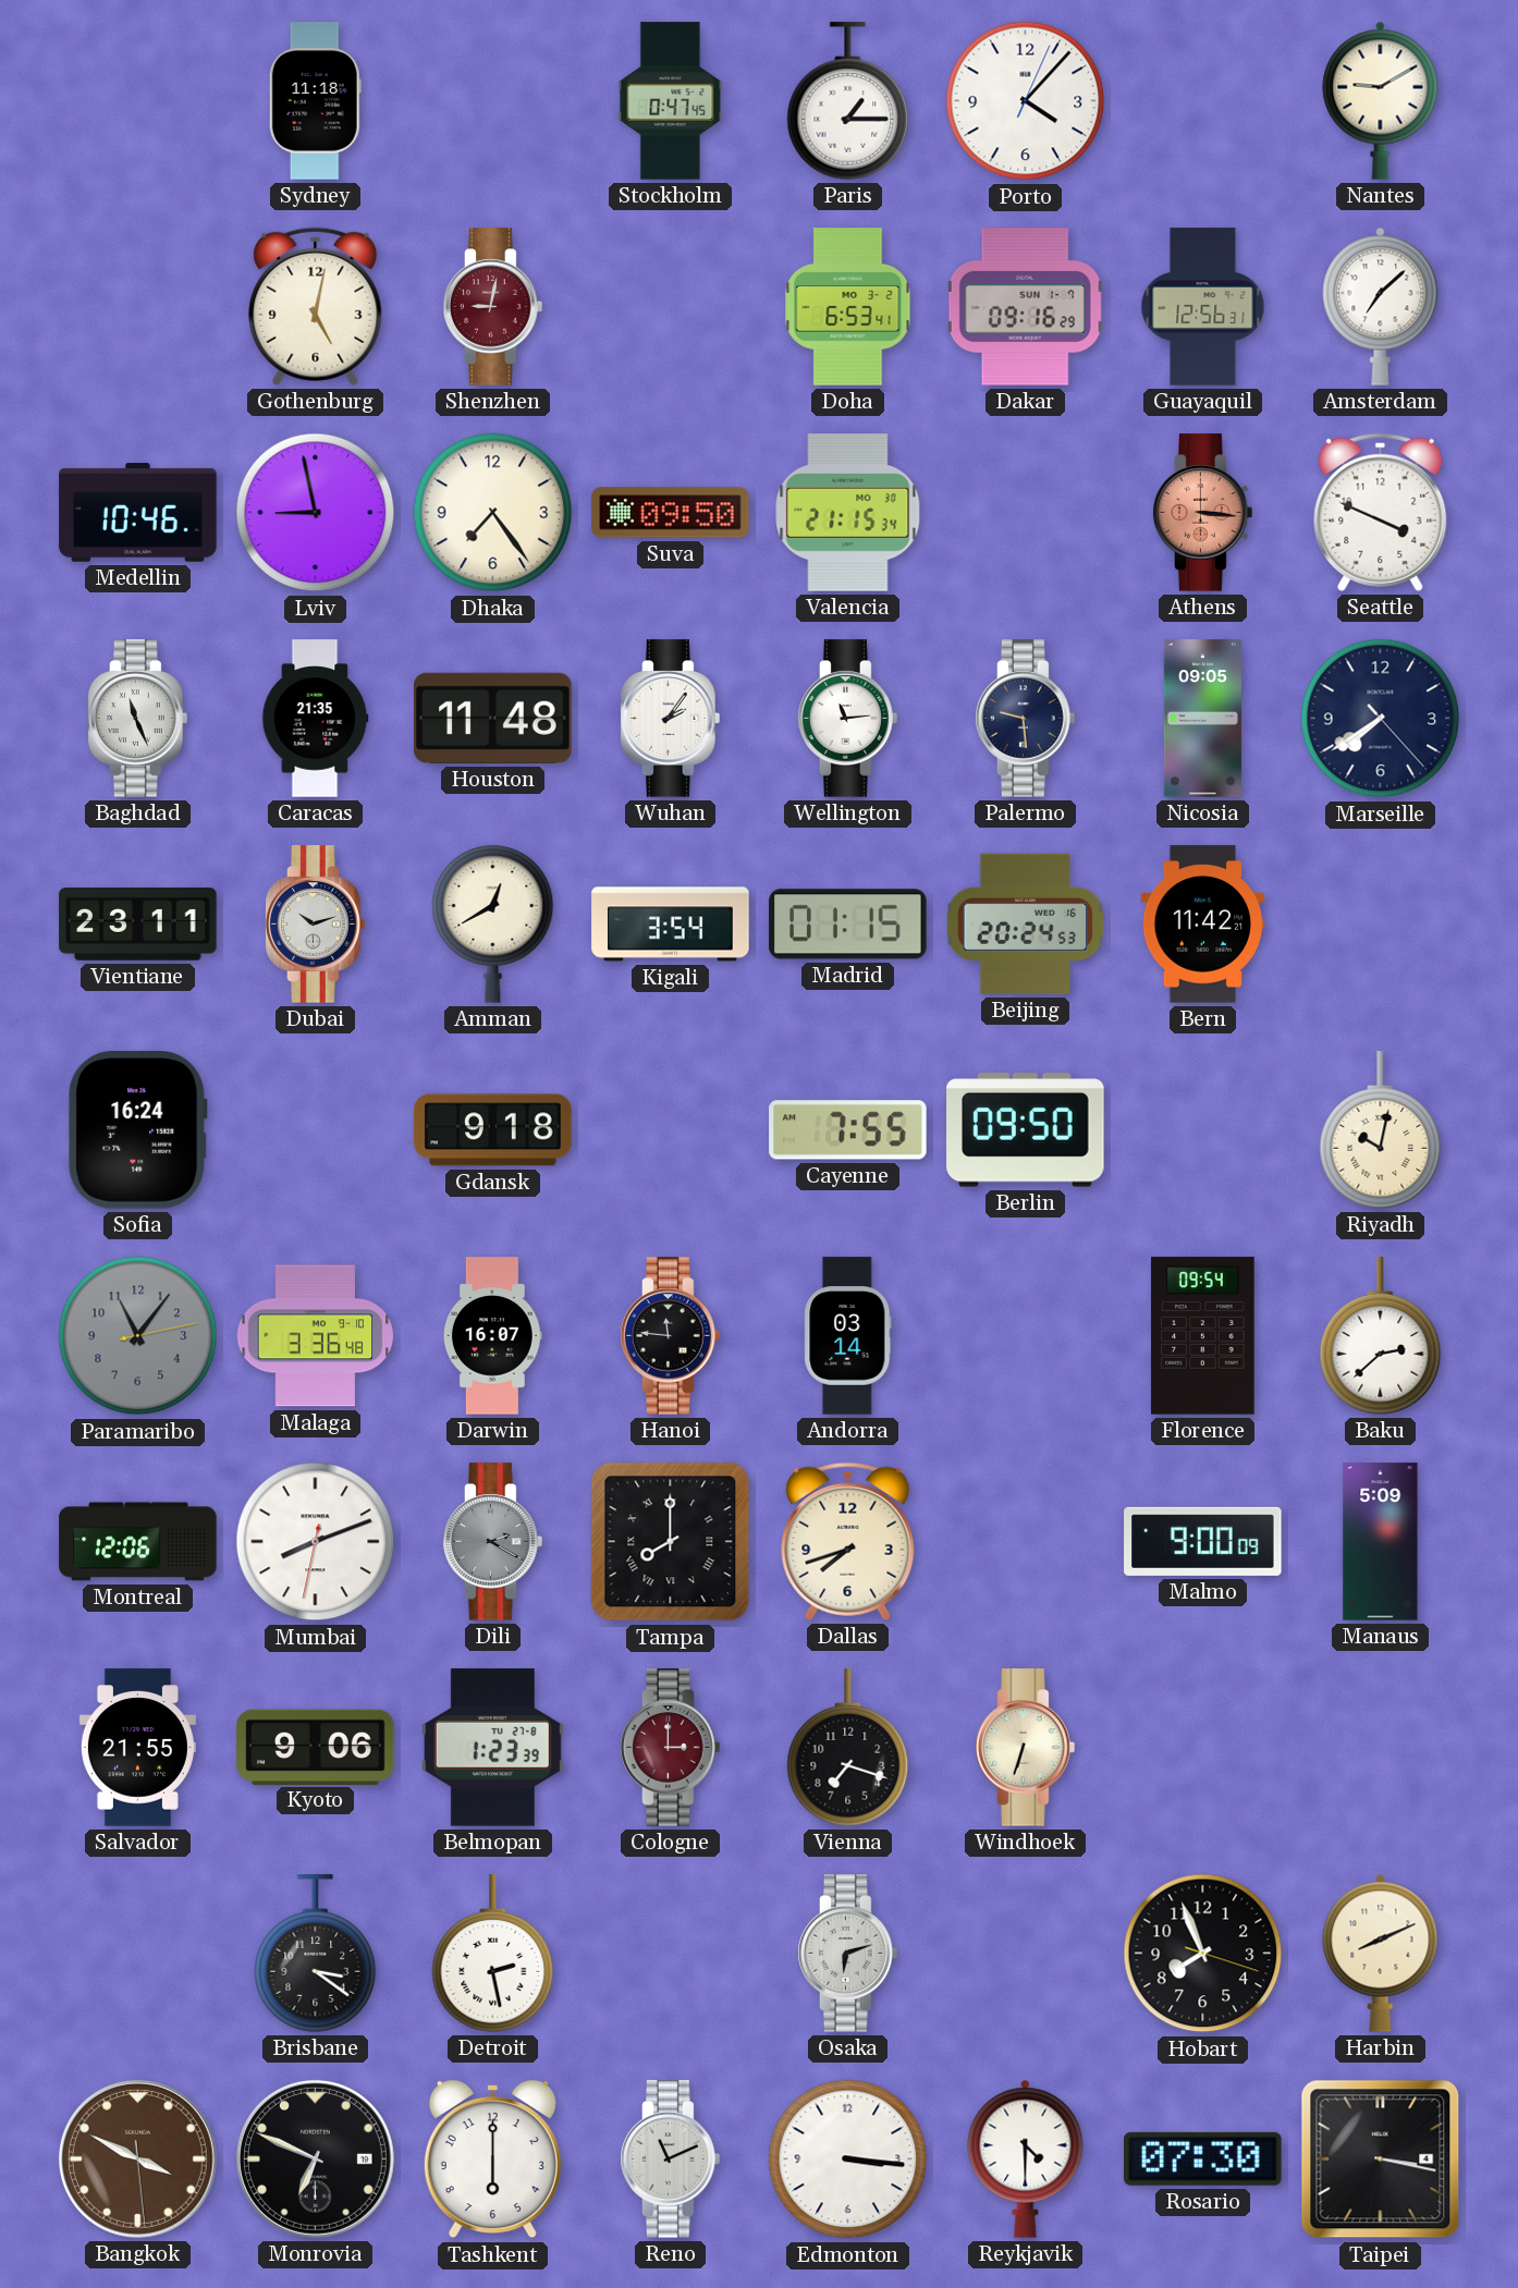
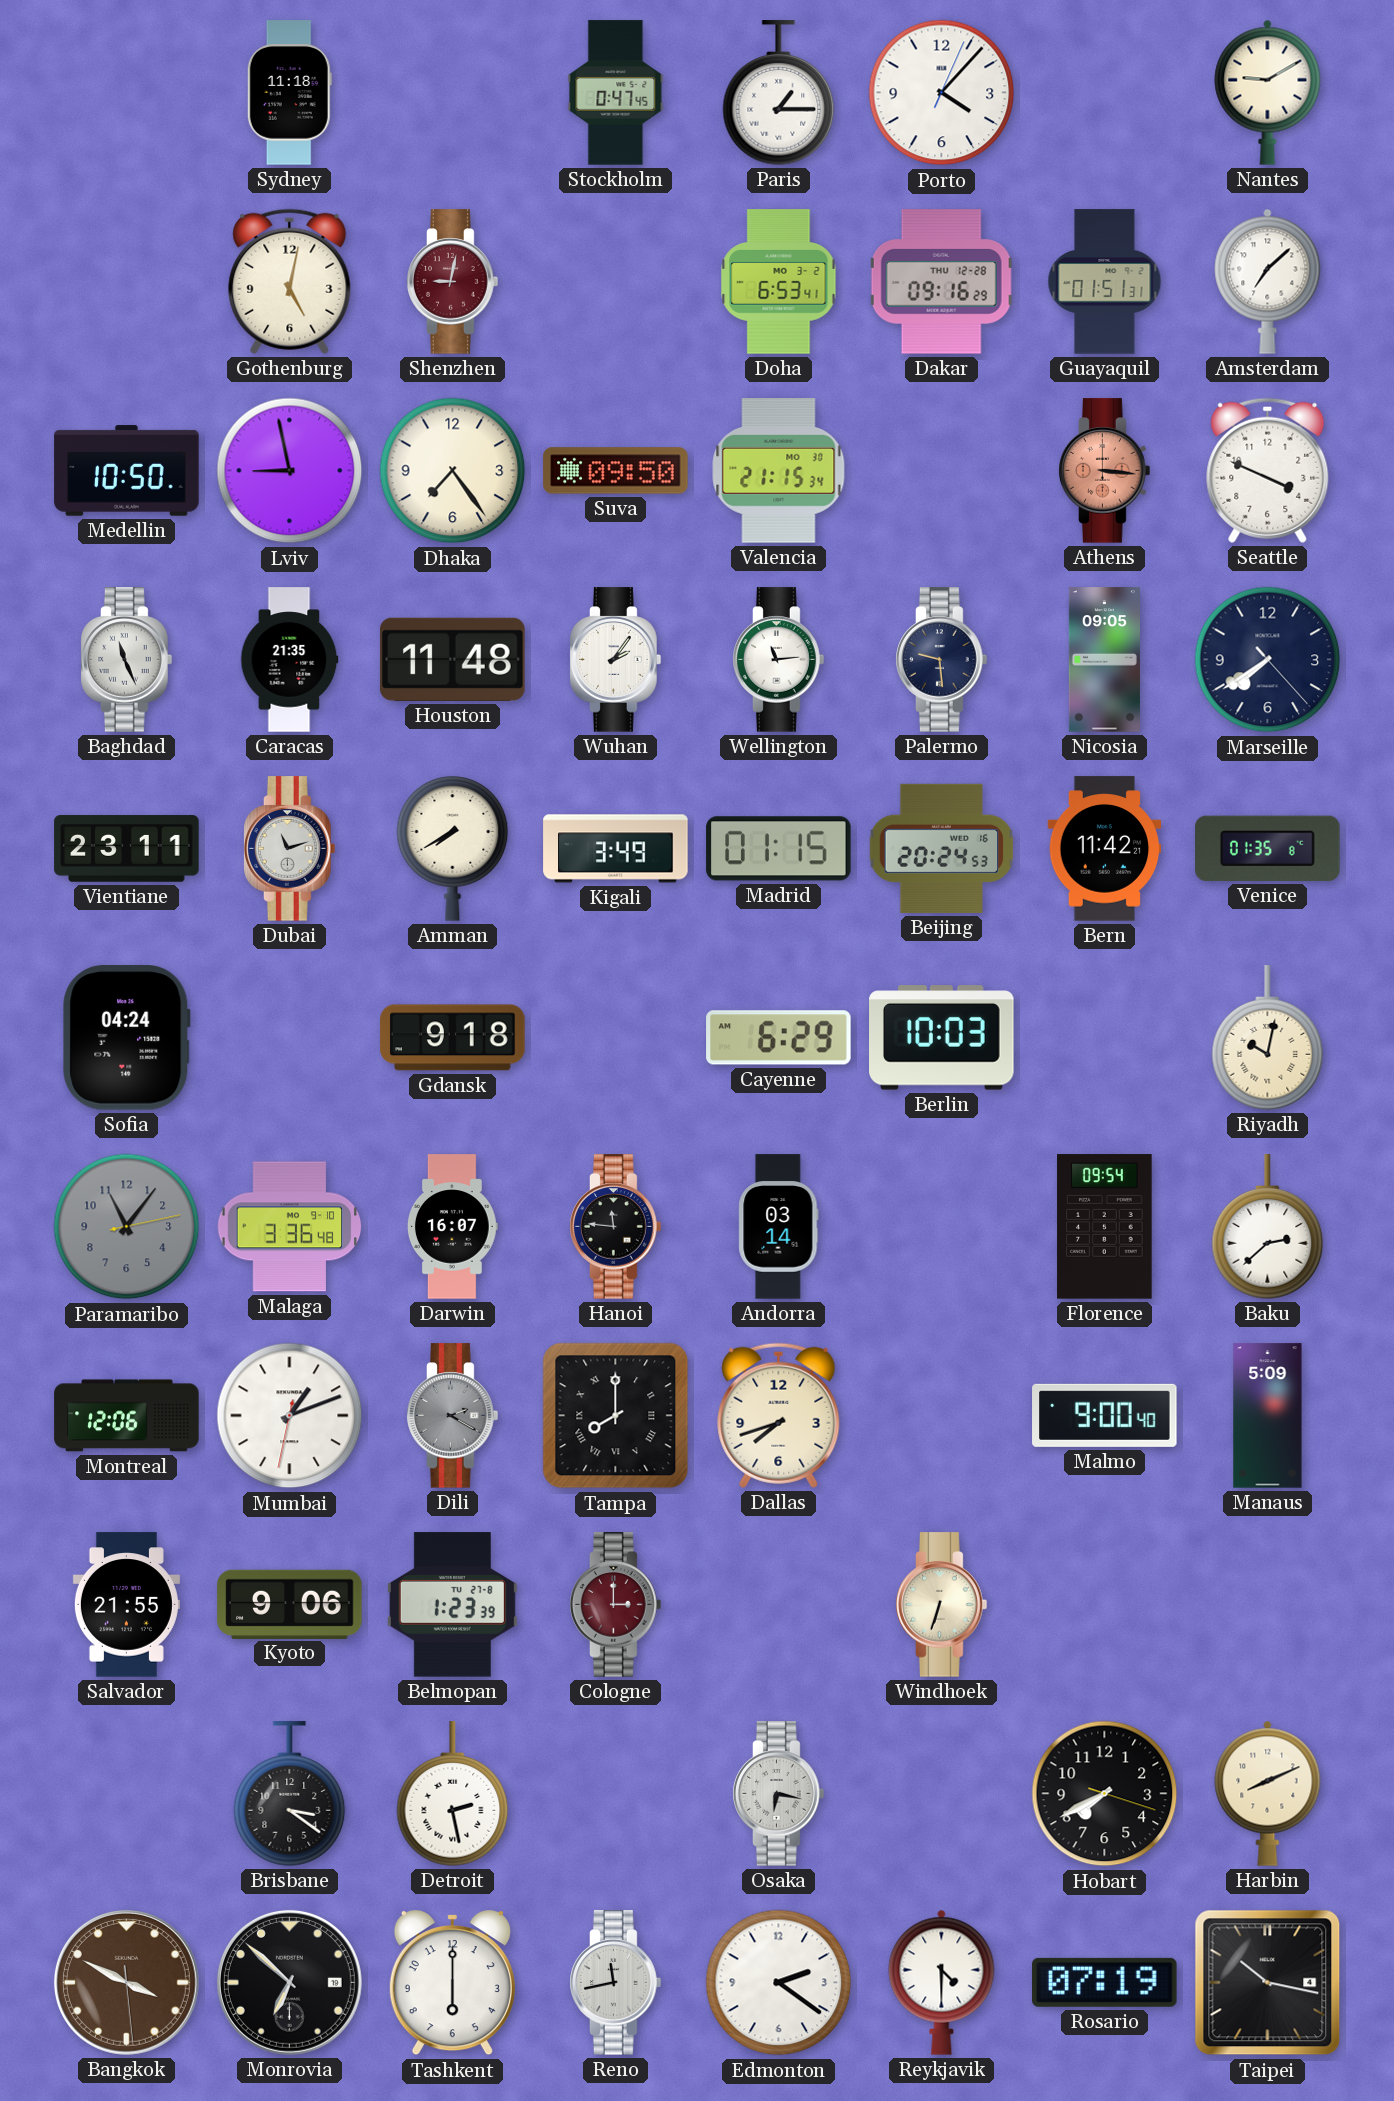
Dakar date: SUN 1-7 -> THU 12-28
Guayaquil: 12:56 -> 01:51
Medellin: 10:46 -> 10:50
Dubai: 10:12 -> 11:12
Amman: 12:40 -> 7:40
Kigali: 3:54 -> 3:49
Venice: none -> 01:35
Sofia: 16:24 -> 04:24
Cayenne: 7:55 -> 6:29
Berlin: 09:50 -> 10:03
Mumbai: 8:11 -> 1:11
Malmo: 9:00:09 -> 9:00:40
Vienna: 7:18 -> none
Osaka: 6:12 -> 6:17
Hobart: 7:56 -> 7:40
Monrovia: 6:49 -> 6:52
Reno: 11:11 -> 11:43
Edmonton: 3:16 -> 2:21
Rosario: 07:30 -> 07:19
Taipei: 3:17 -> 10:17
